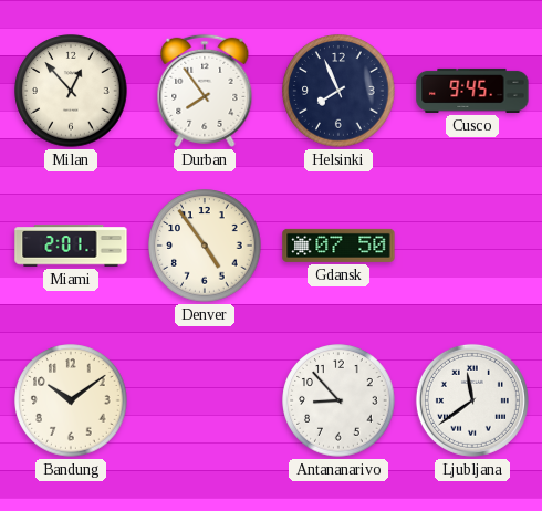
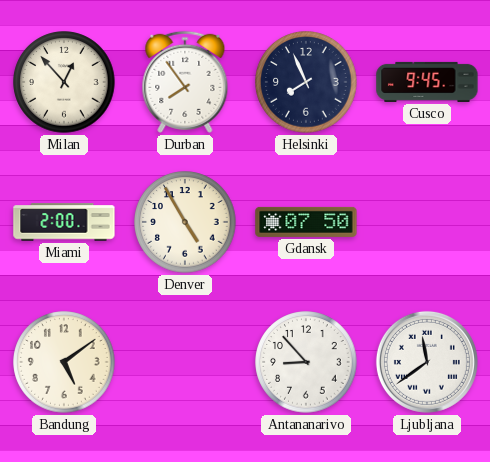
Miami: 2:01 -> 2:00
Denver: 4:54 -> 4:55
Bandung: 10:09 -> 5:09
